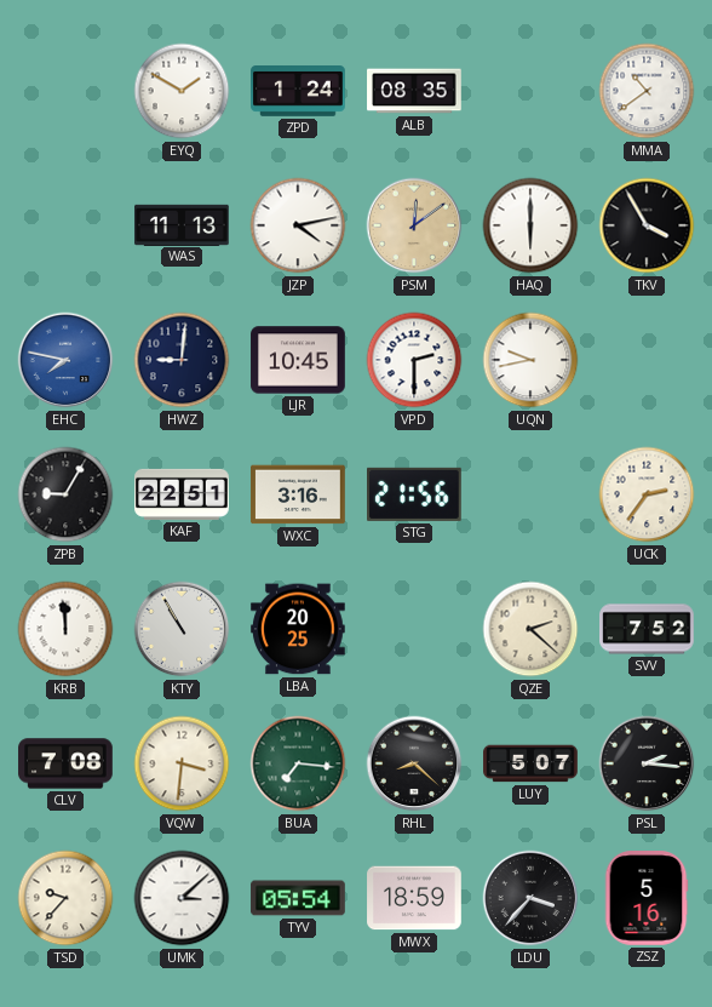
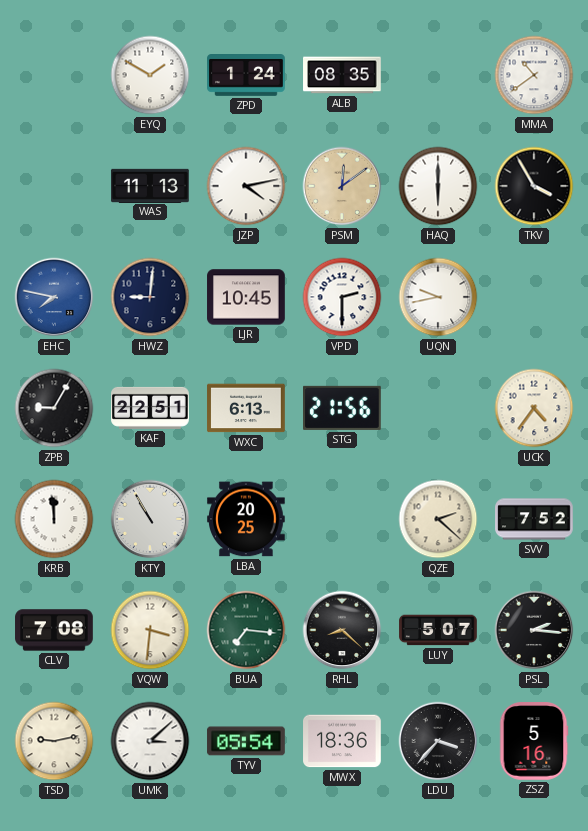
WXC: 3:16 -> 6:13
UCK: 2:36 -> 4:36
TSD: 9:37 -> 9:13
MWX: 18:59 -> 18:36
